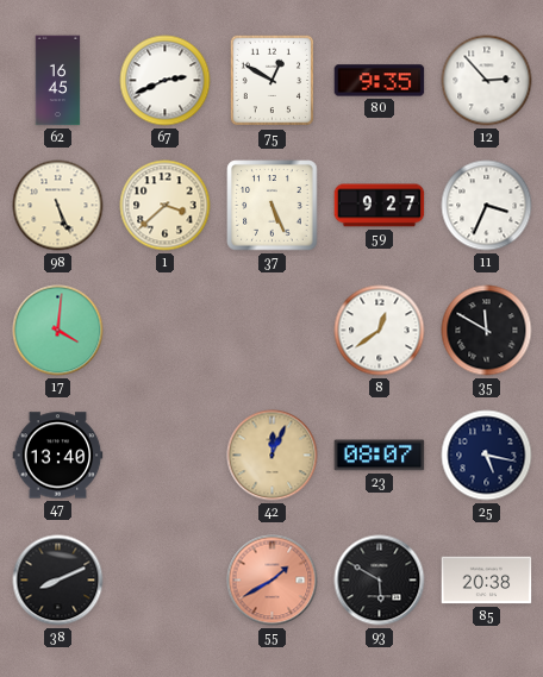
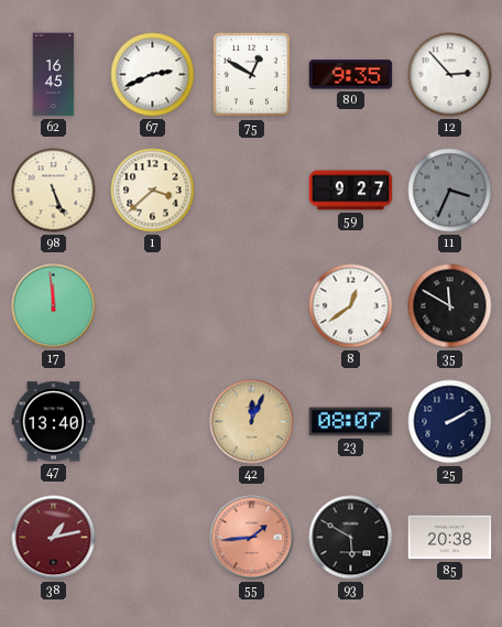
37: 5:26 -> none
11 dial: white -> grey
17: 4:01 -> 11:59
25: 5:17 -> 2:10
38: 8:11 -> 1:13
38 dial: black -> burgundy
55: 1:40 -> 1:44
